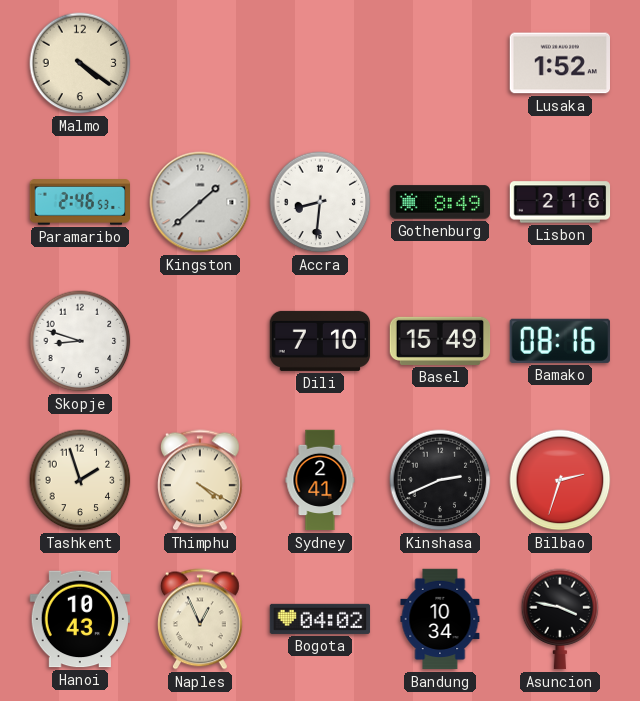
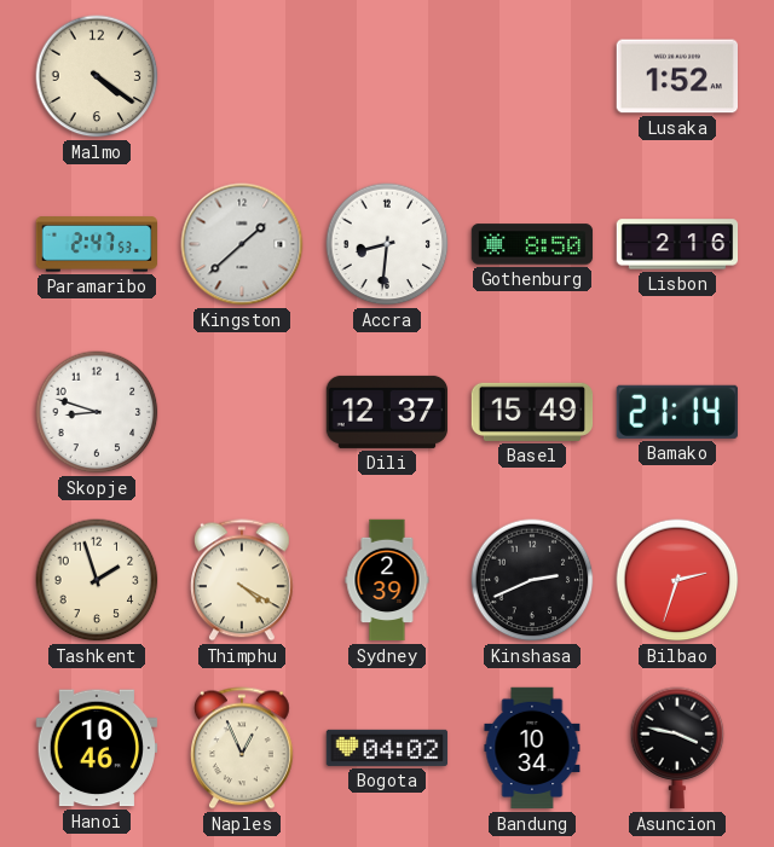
Paramaribo: 2:46 -> 2:47
Gothenburg: 8:49 -> 8:50
Dili: 7:10 -> 12:37
Bamako: 08:16 -> 21:14
Sydney: 2:41 -> 2:39
Hanoi: 10:43 -> 10:46
